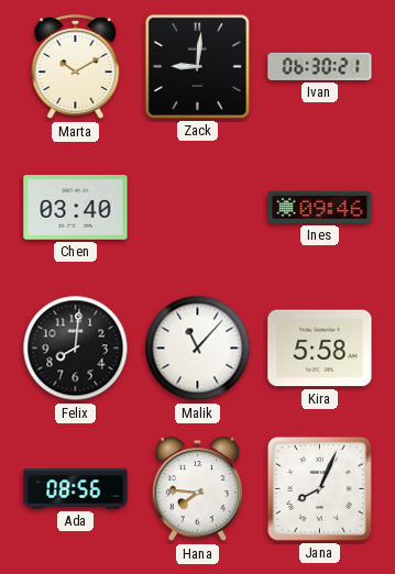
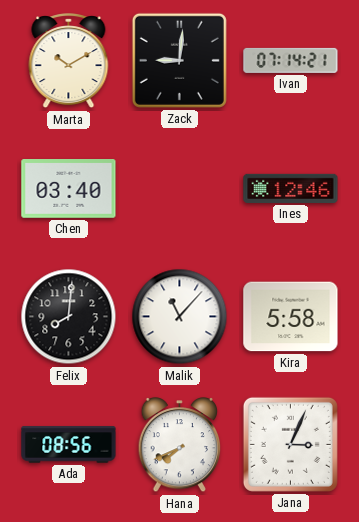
Ivan: 06:30 -> 07:14
Ines: 09:46 -> 12:46
Hana: 7:46 -> 7:41
Jana: 8:04 -> 3:04
